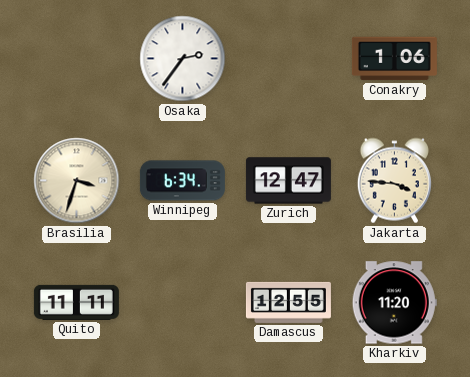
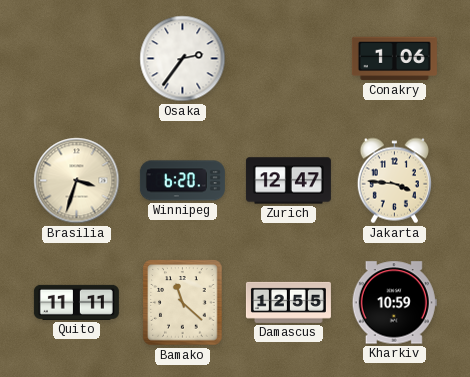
Winnipeg: 6:34 -> 6:20
Bamako: none -> 11:22
Kharkiv: 11:20 -> 10:59
